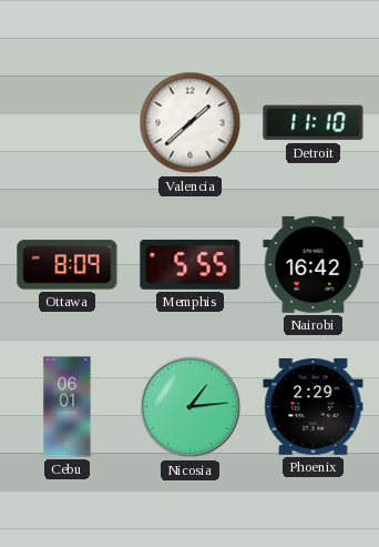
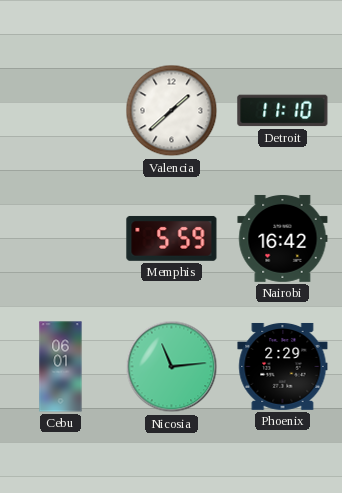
Ottawa: 8:09 -> none
Memphis: 5:55 -> 5:59
Nicosia: 1:14 -> 11:14
